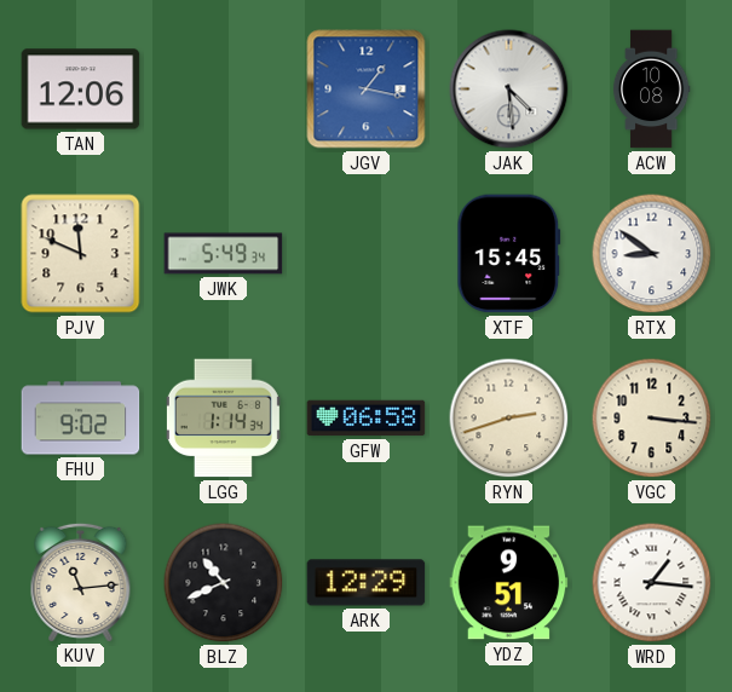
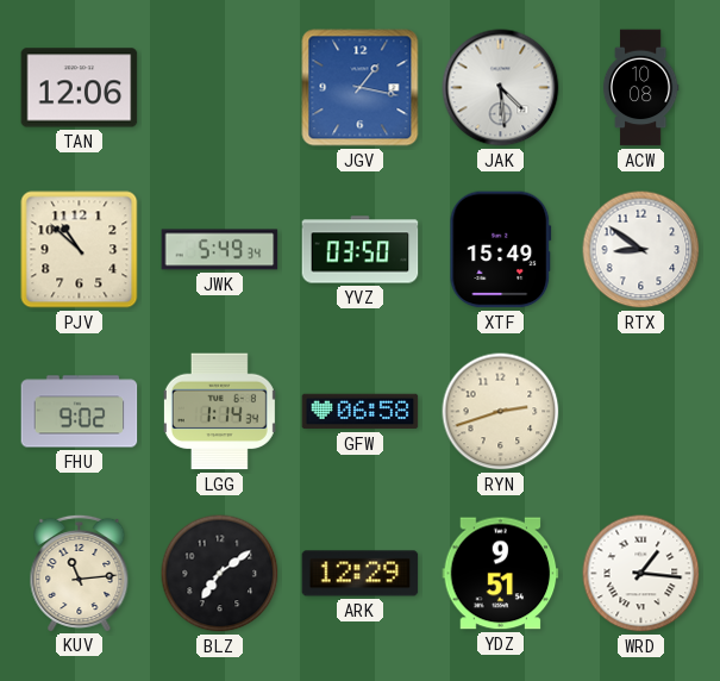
PJV: 11:49 -> 10:52
YVZ: none -> 03:50
XTF: 15:45 -> 15:49
VGC: 3:16 -> none
BLZ: 10:41 -> 7:09
